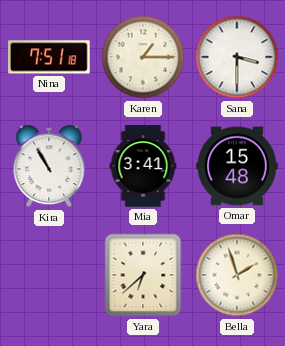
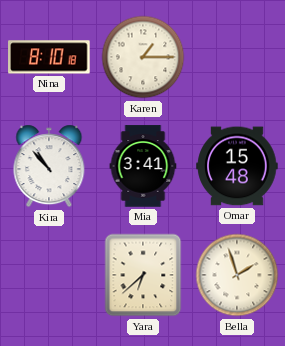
Nina: 7:51 -> 8:10
Sana: 3:30 -> none
Kira: 10:55 -> 10:53
